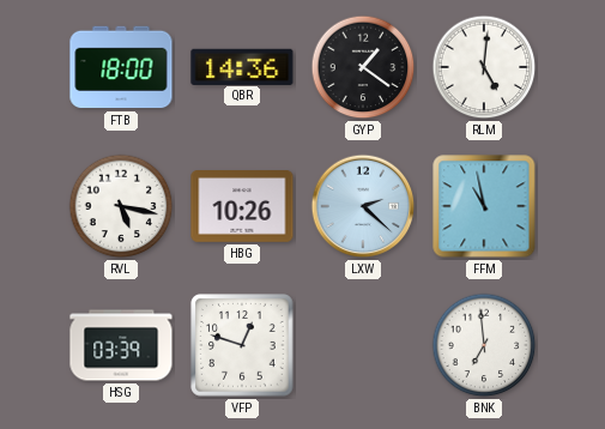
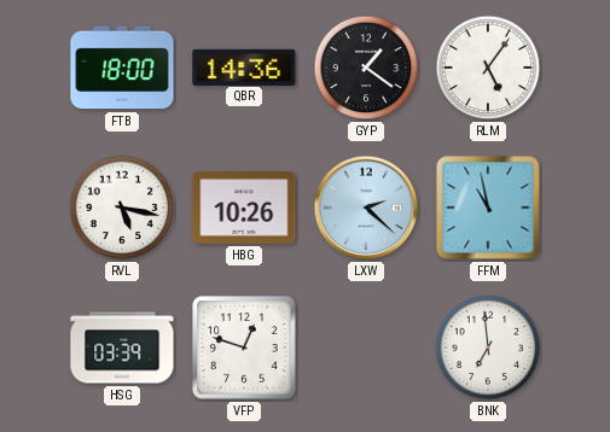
RLM: 5:01 -> 5:06
